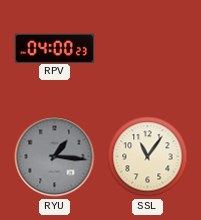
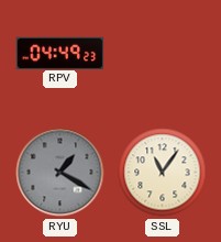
RPV: 04:00 -> 04:49
RYU: 1:16 -> 1:20
